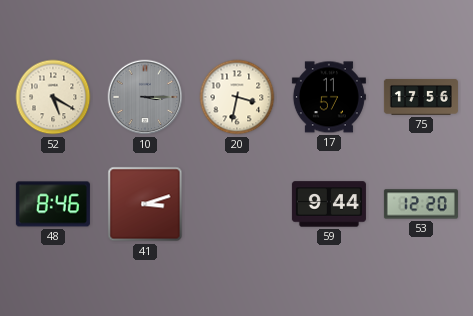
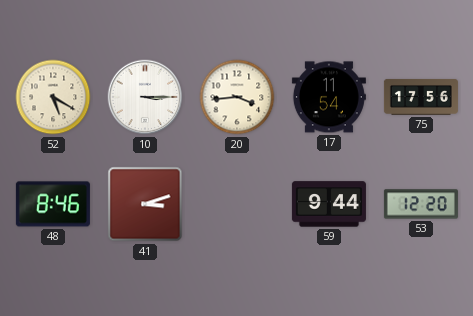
10 dial: grey -> white
20: 3:32 -> 3:44
17: 11:57 -> 11:54
